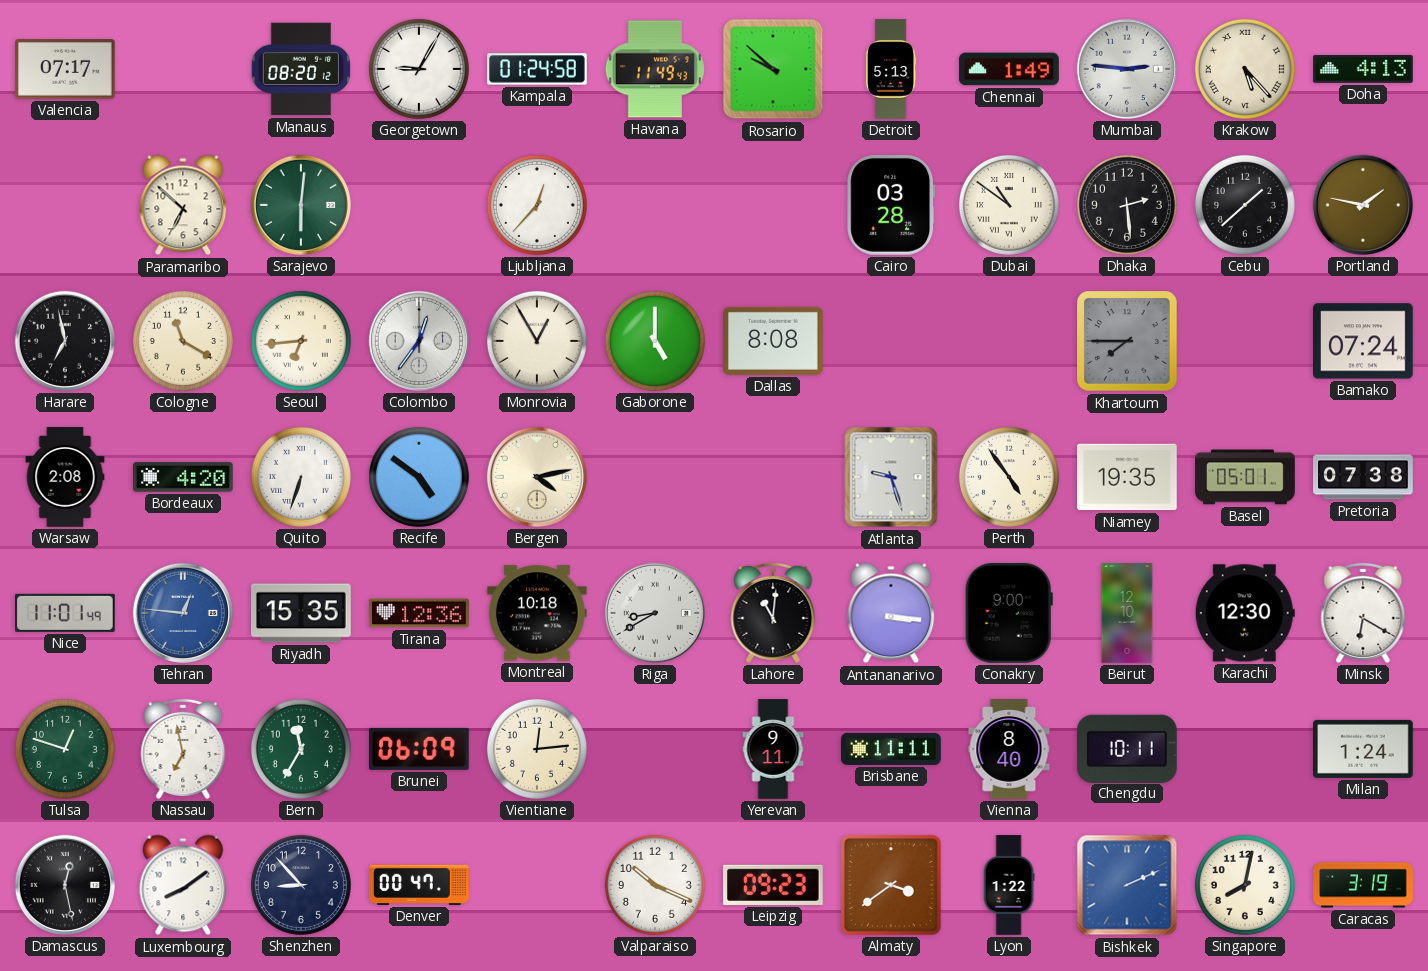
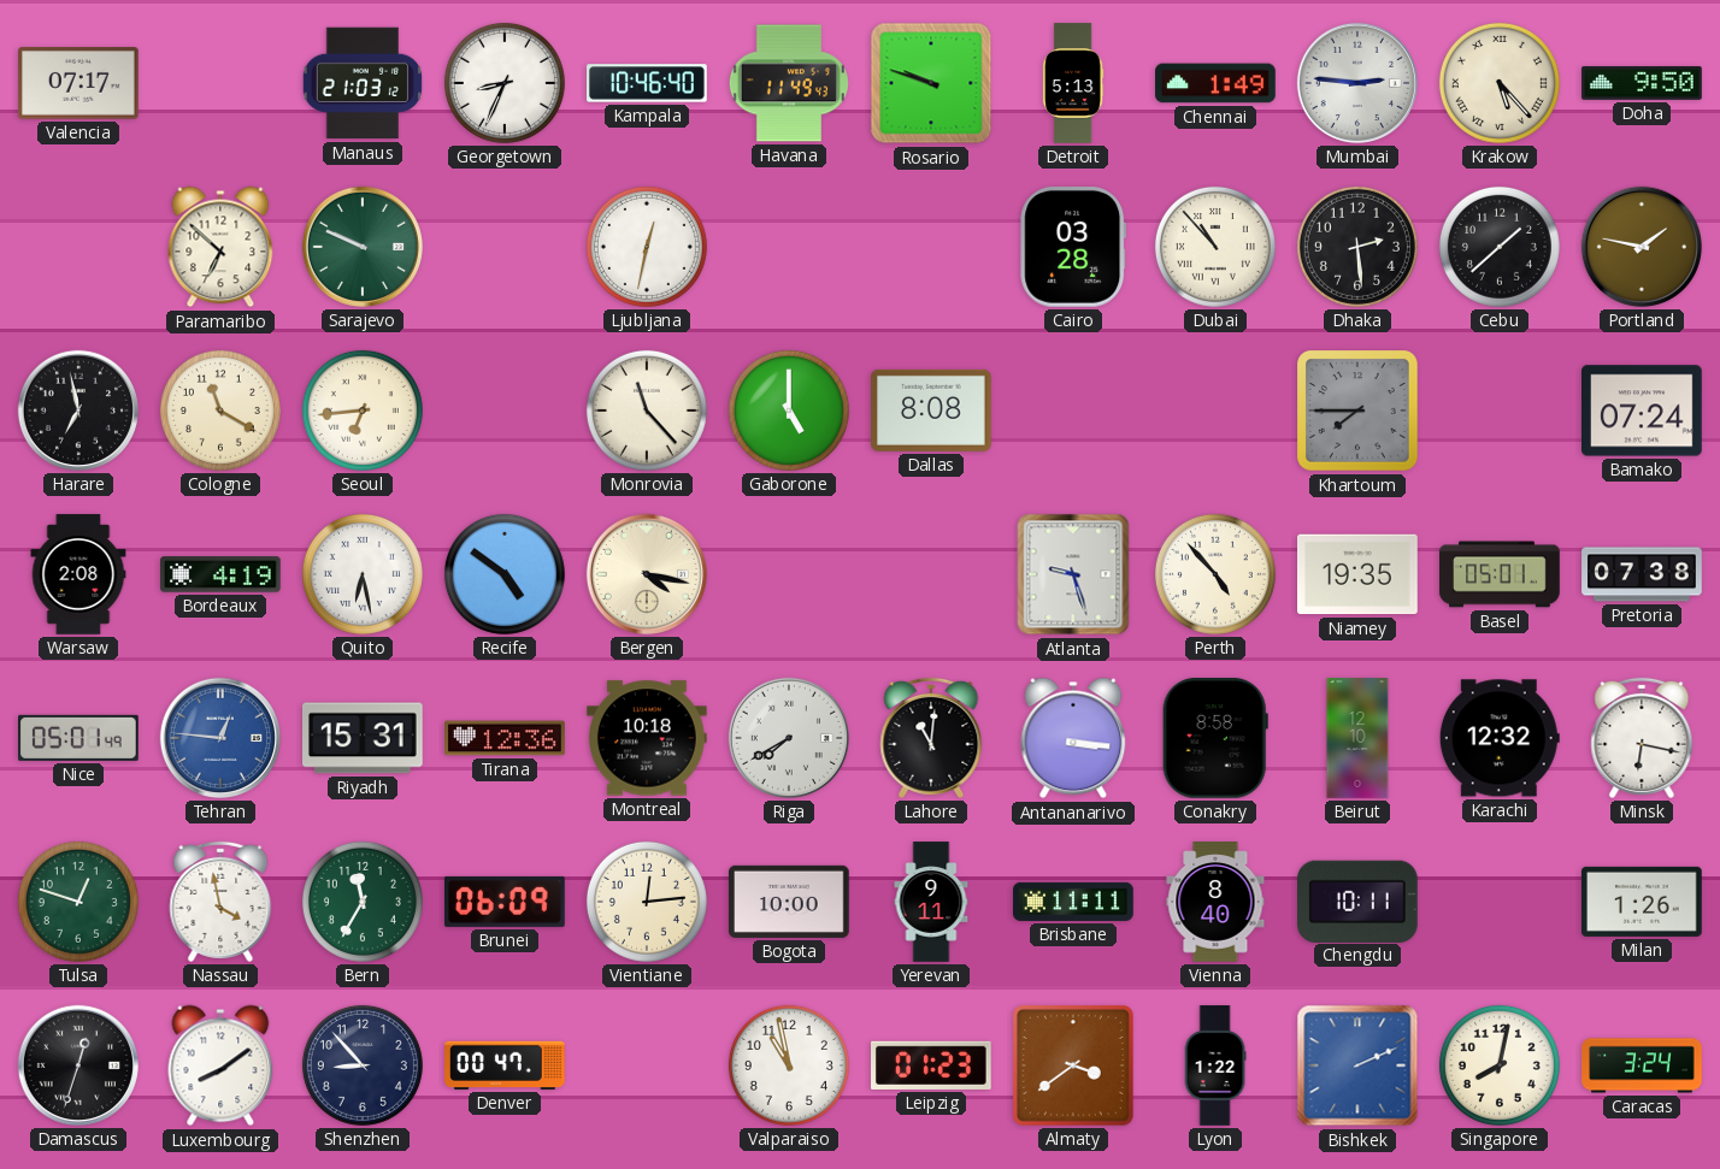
Manaus: 08:20 -> 21:03
Georgetown: 9:05 -> 8:34
Kampala: 01:24 -> 10:46
Rosario: 9:52 -> 9:48
Doha: 4:13 -> 9:50
Sarajevo: 6:01 -> 9:49
Ljubljana: 12:37 -> 12:32
Dubai: 10:51 -> 10:53
Colombo: 12:36 -> none
Monrovia: 12:55 -> 11:23
Bordeaux: 4:20 -> 4:19
Quito: 6:33 -> 6:28
Bergen: 4:13 -> 4:17
Perth: 4:54 -> 4:53
Nice: 11:01 -> 05:01
Riyadh: 15:35 -> 15:31
Riga: 8:40 -> 7:40
Conakry: 9:00 -> 8:58
Karachi: 12:30 -> 12:32
Minsk: 6:20 -> 6:17
Nassau: 6:58 -> 3:58
Bogota: none -> 10:00
Milan: 1:24 -> 1:26
Damascus: 12:28 -> 12:33
Valparaiso: 10:19 -> 10:58
Leipzig: 09:23 -> 01:23
Caracas: 3:19 -> 3:24
